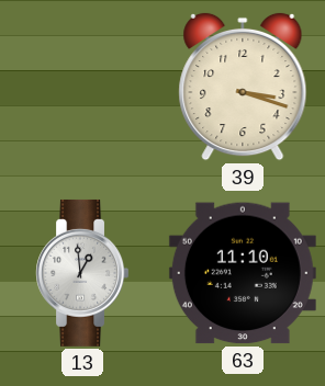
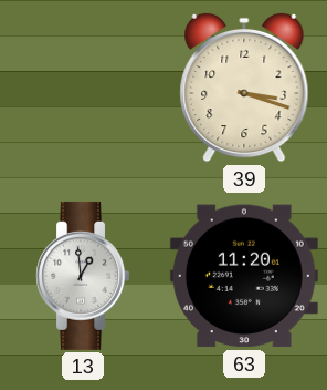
63: 11:10 -> 11:20
